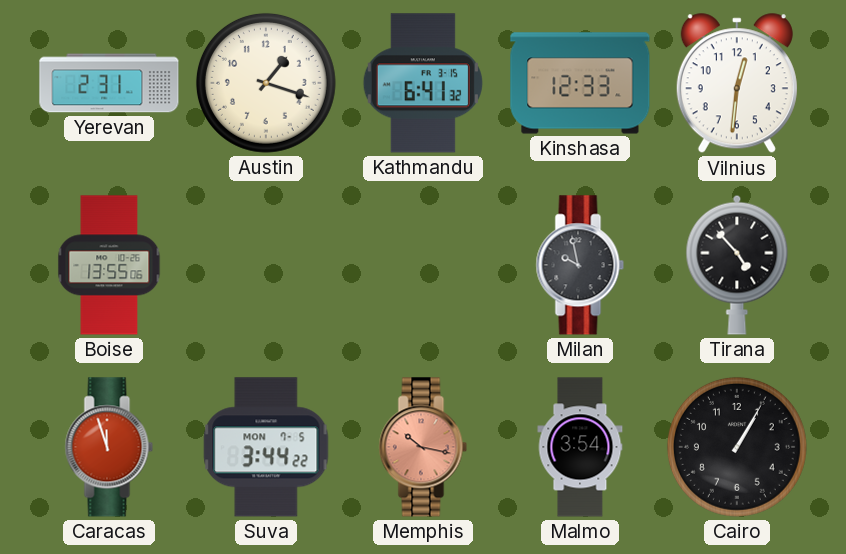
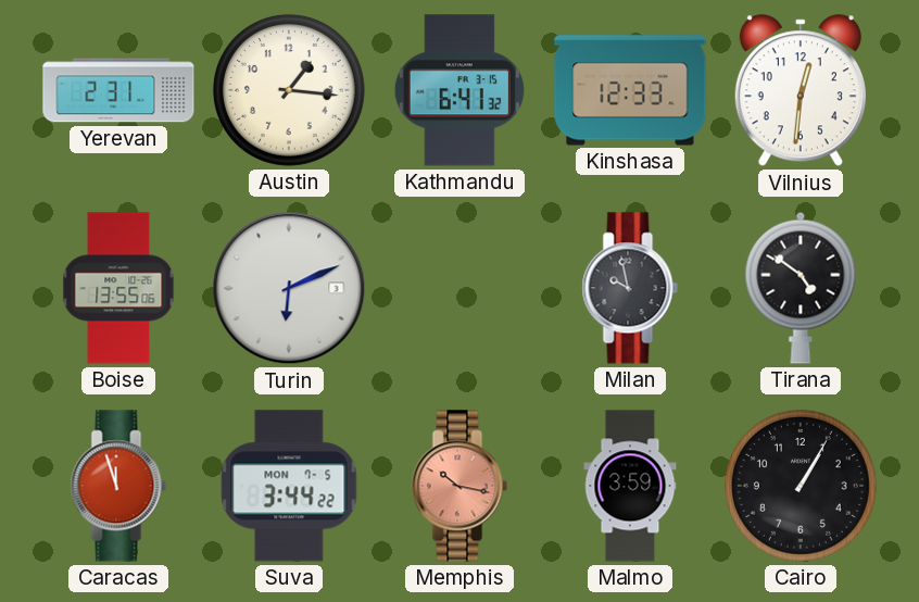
Austin: 1:18 -> 1:16
Turin: none -> 6:11
Tirana: 4:53 -> 4:51
Malmo: 3:54 -> 3:59
